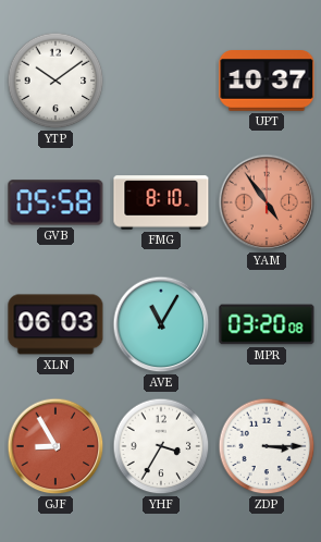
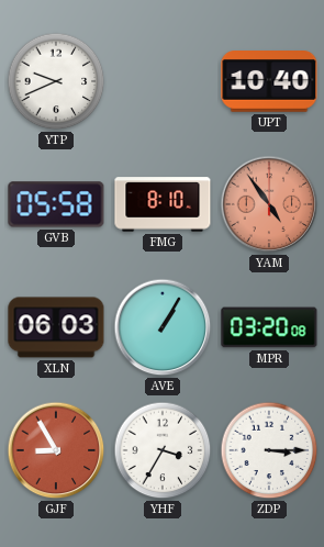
YTP: 10:09 -> 9:41
UPT: 10:37 -> 10:40
AVE: 11:05 -> 1:05
